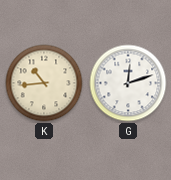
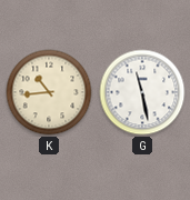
G: 12:12 -> 11:28
